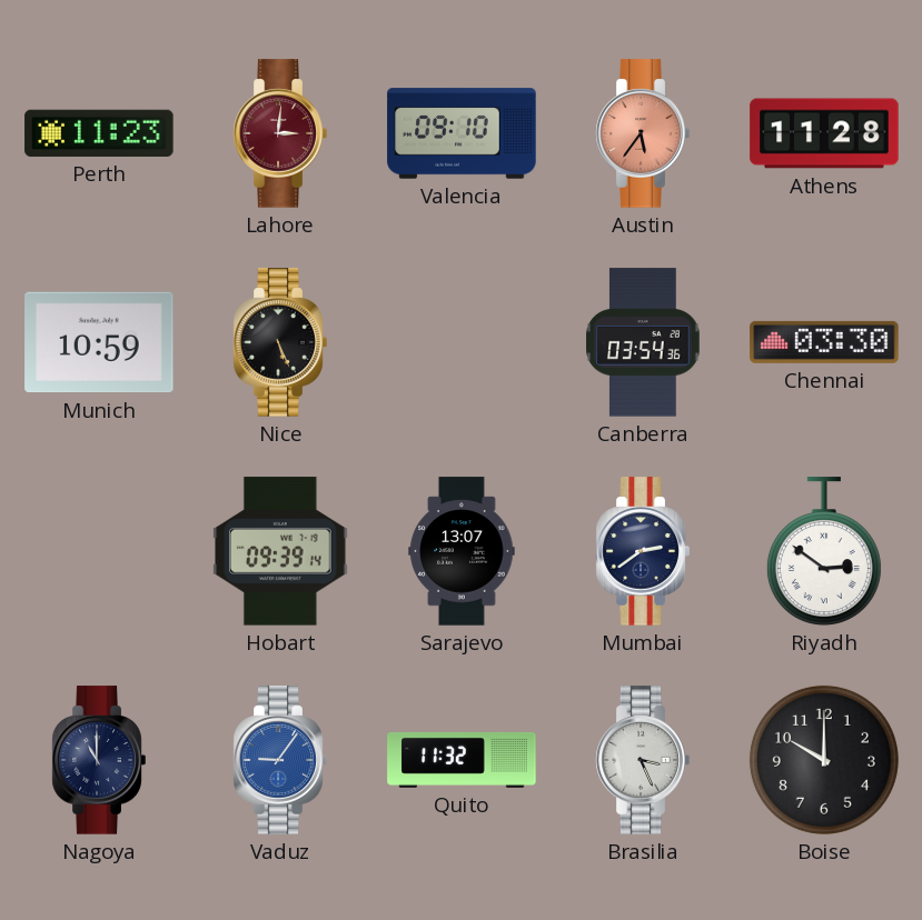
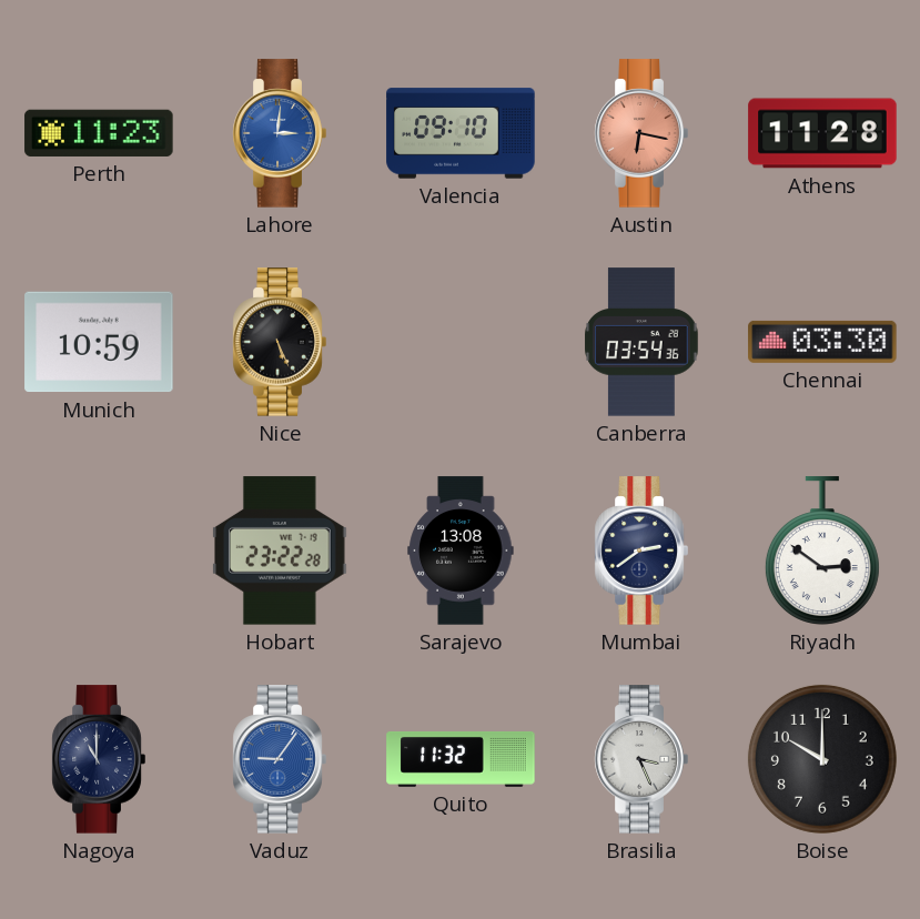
Lahore dial: burgundy -> blue
Austin: 5:36 -> 6:17
Hobart: 09:39 -> 23:22
Sarajevo: 13:07 -> 13:08
